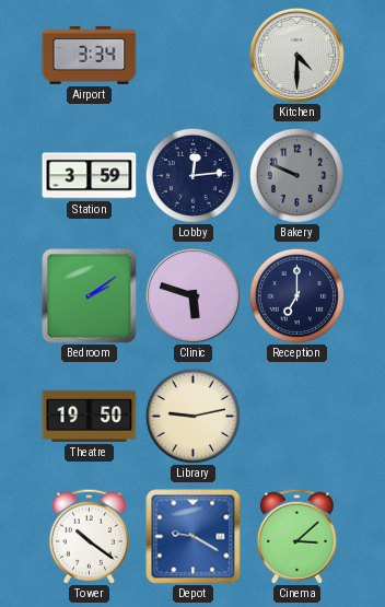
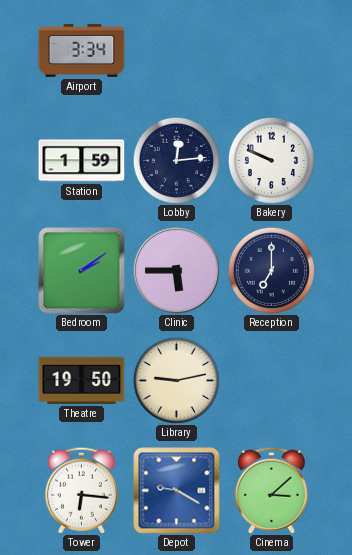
Kitchen: 4:30 -> none
Station: 3:59 -> 1:59
Bakery dial: grey -> white
Clinic: 5:48 -> 5:45
Tower: 10:21 -> 6:16
